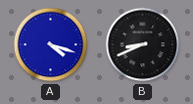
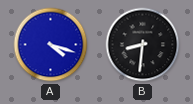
B: 8:41 -> 8:31
